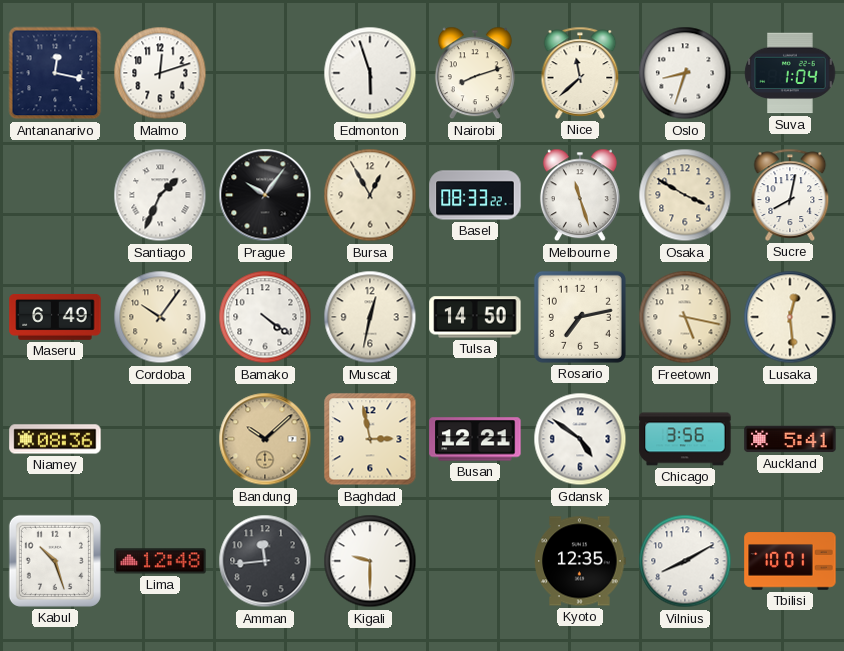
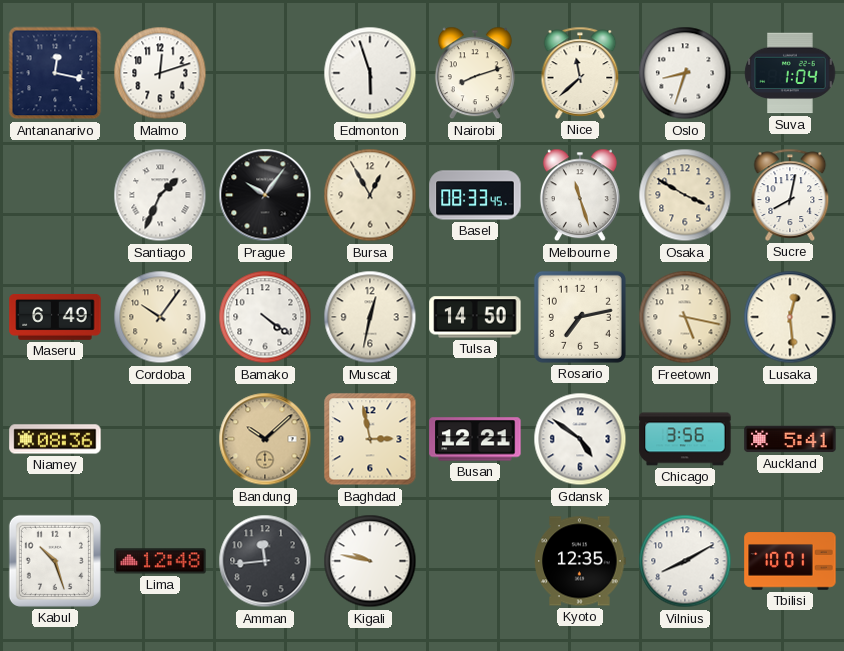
Basel: 08:33:22 -> 08:33:45
Kigali: 9:30 -> 9:47
